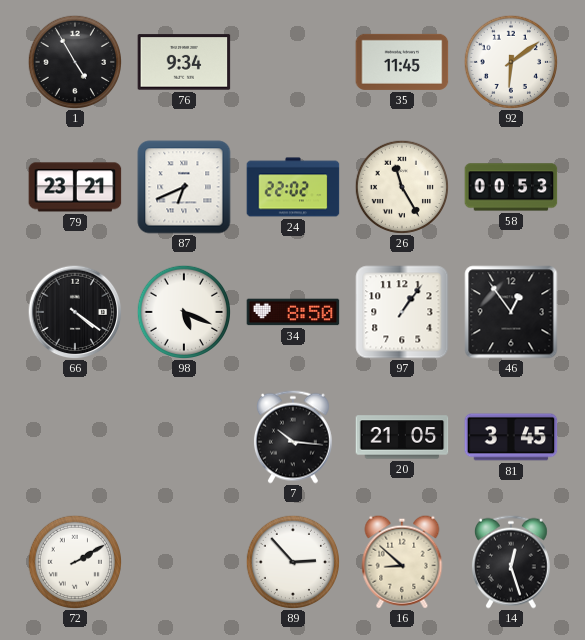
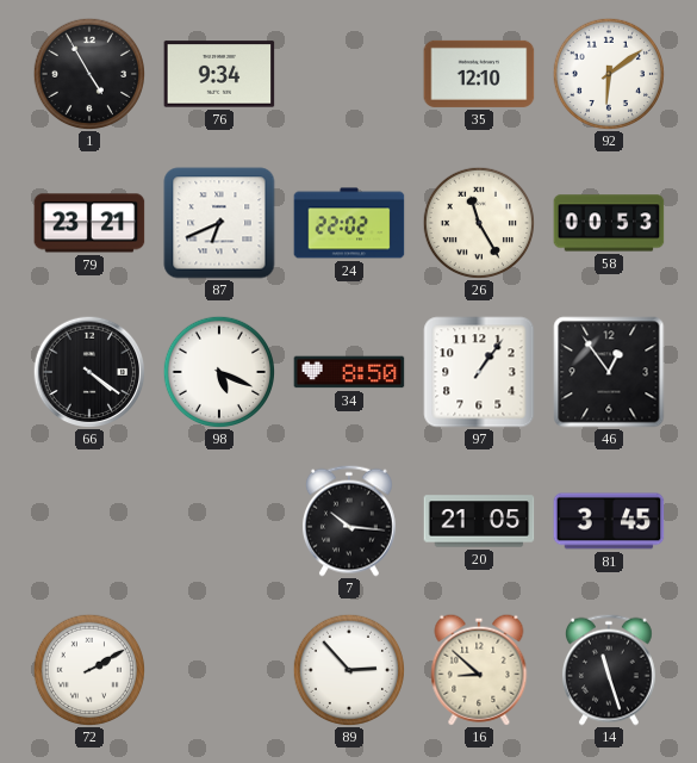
35: 11:45 -> 12:10
14: 12:27 -> 11:27
